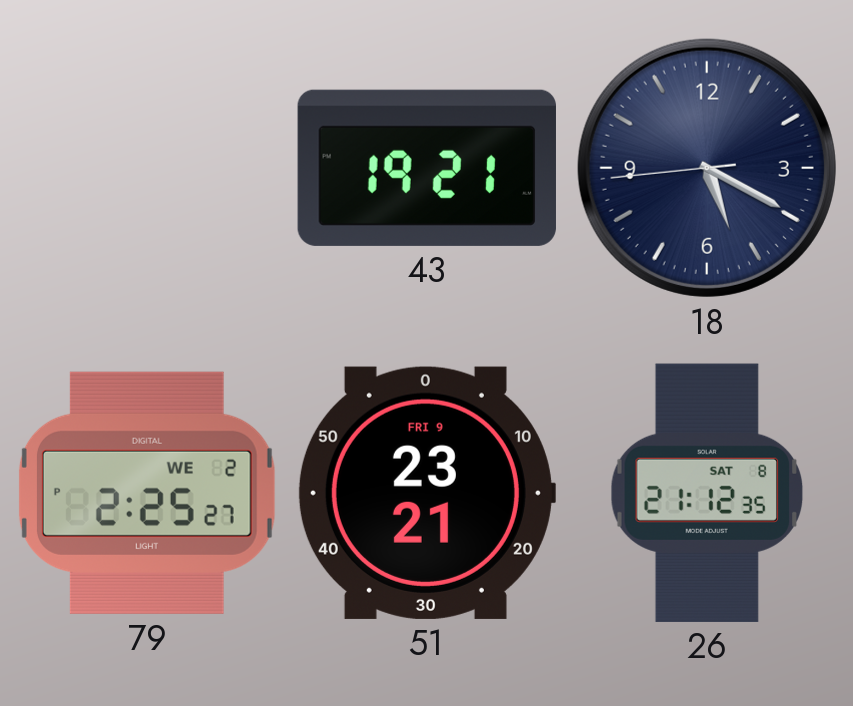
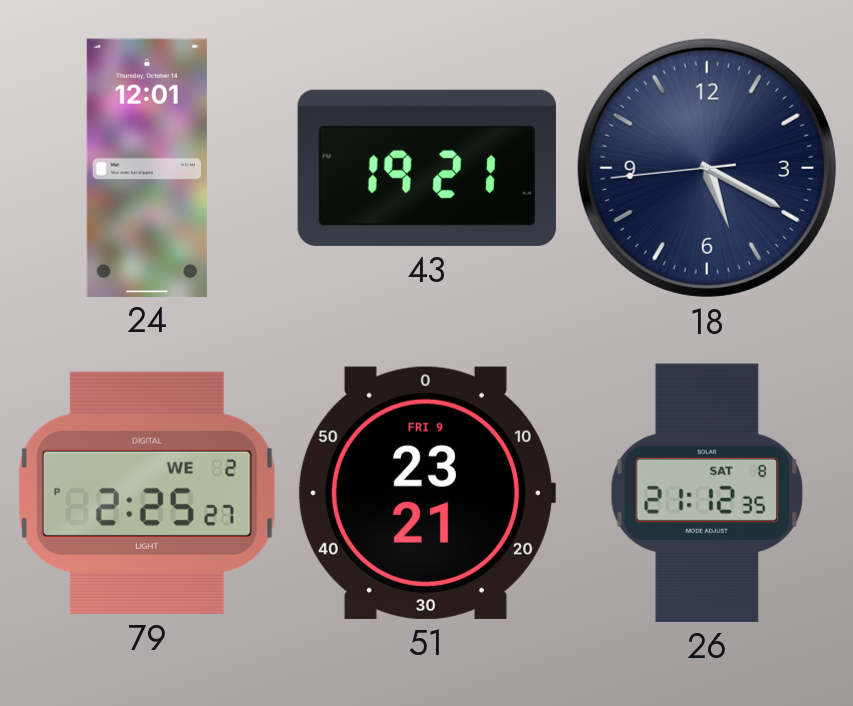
24: none -> 12:01
